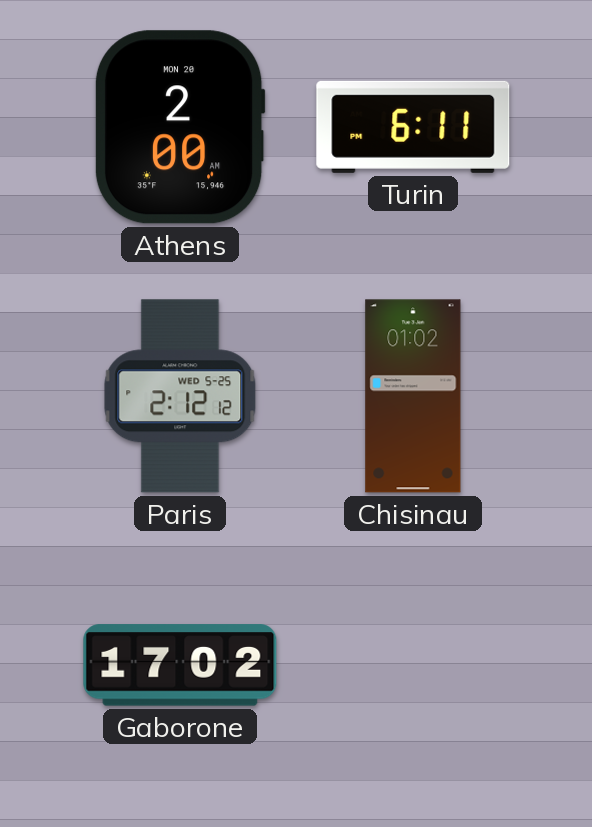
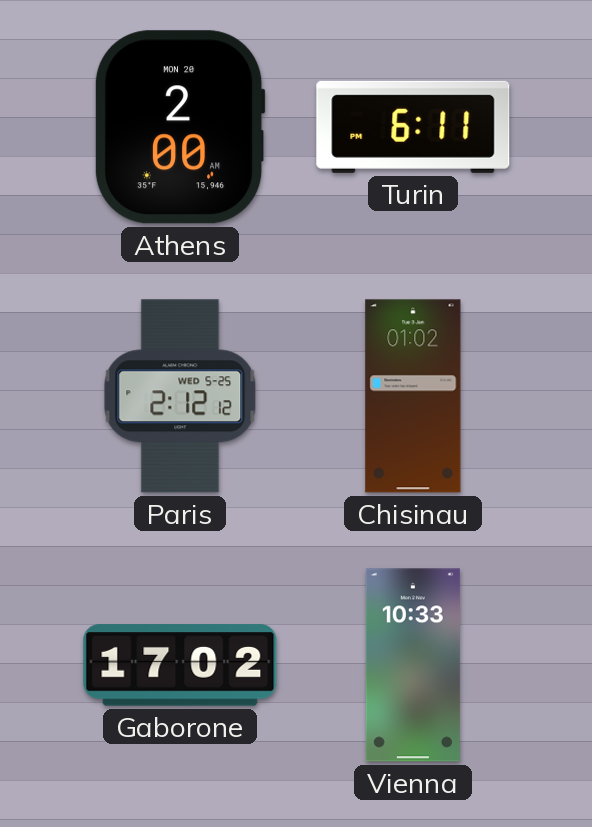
Vienna: none -> 10:33
